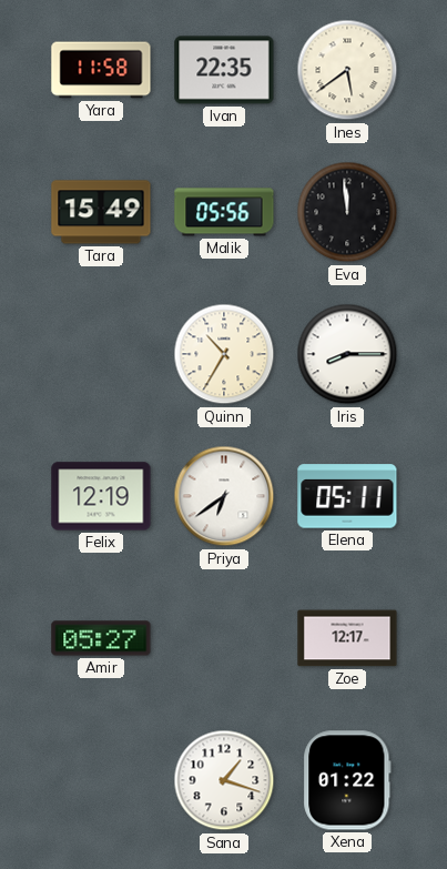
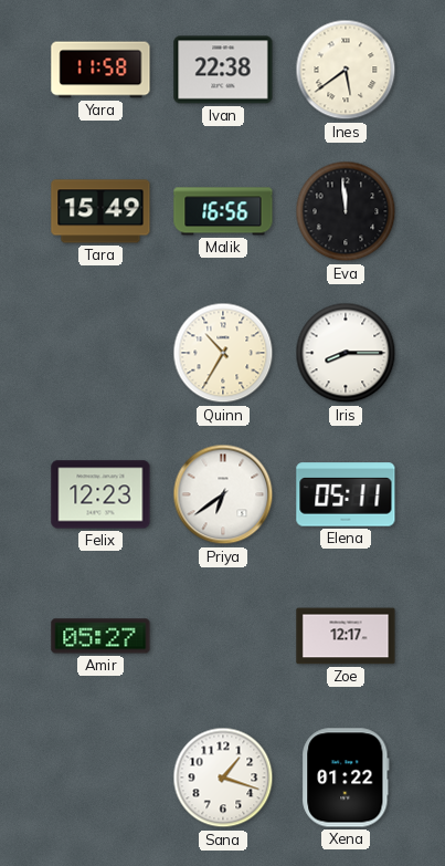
Ivan: 22:35 -> 22:38
Malik: 05:56 -> 16:56
Felix: 12:19 -> 12:23
